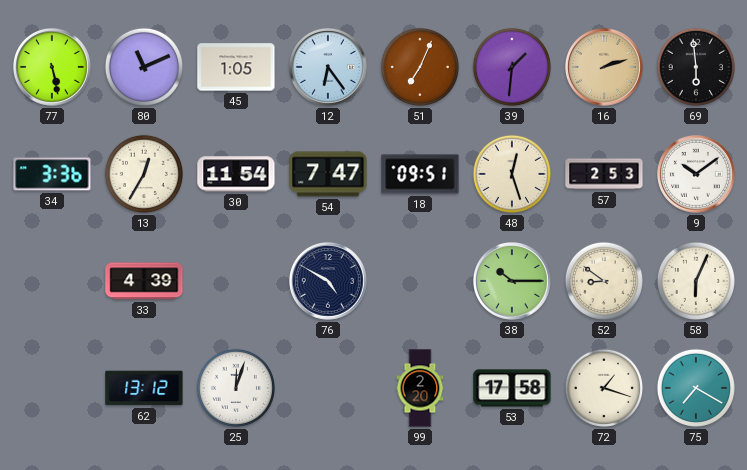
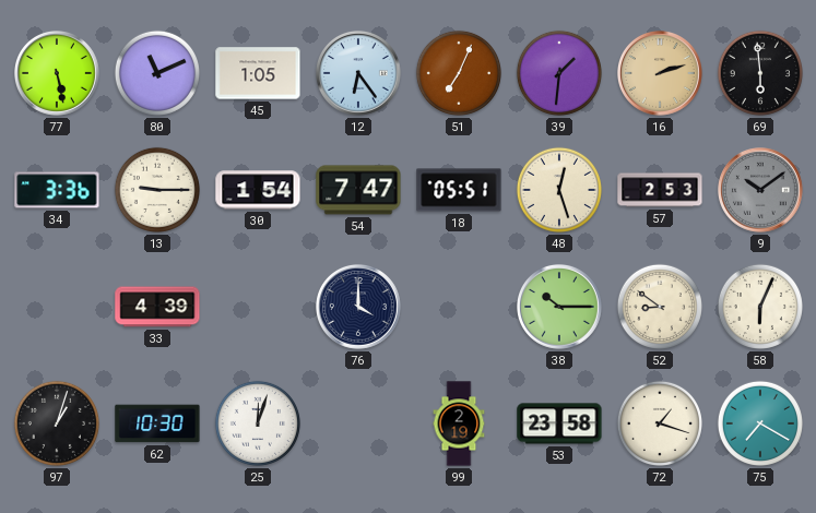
13: 12:35 -> 9:15
30: 11:54 -> 1:54
18: 09:51 -> 05:51
9 dial: white -> grey
76: 4:50 -> 4:00
97: none -> 1:03
62: 13:12 -> 10:30
99: 2:20 -> 2:19
53: 17:58 -> 23:58
